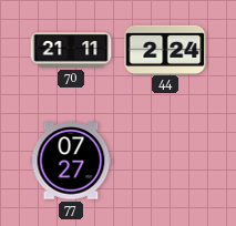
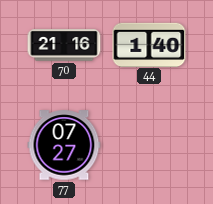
70: 21:11 -> 21:16
44: 2:24 -> 1:40
